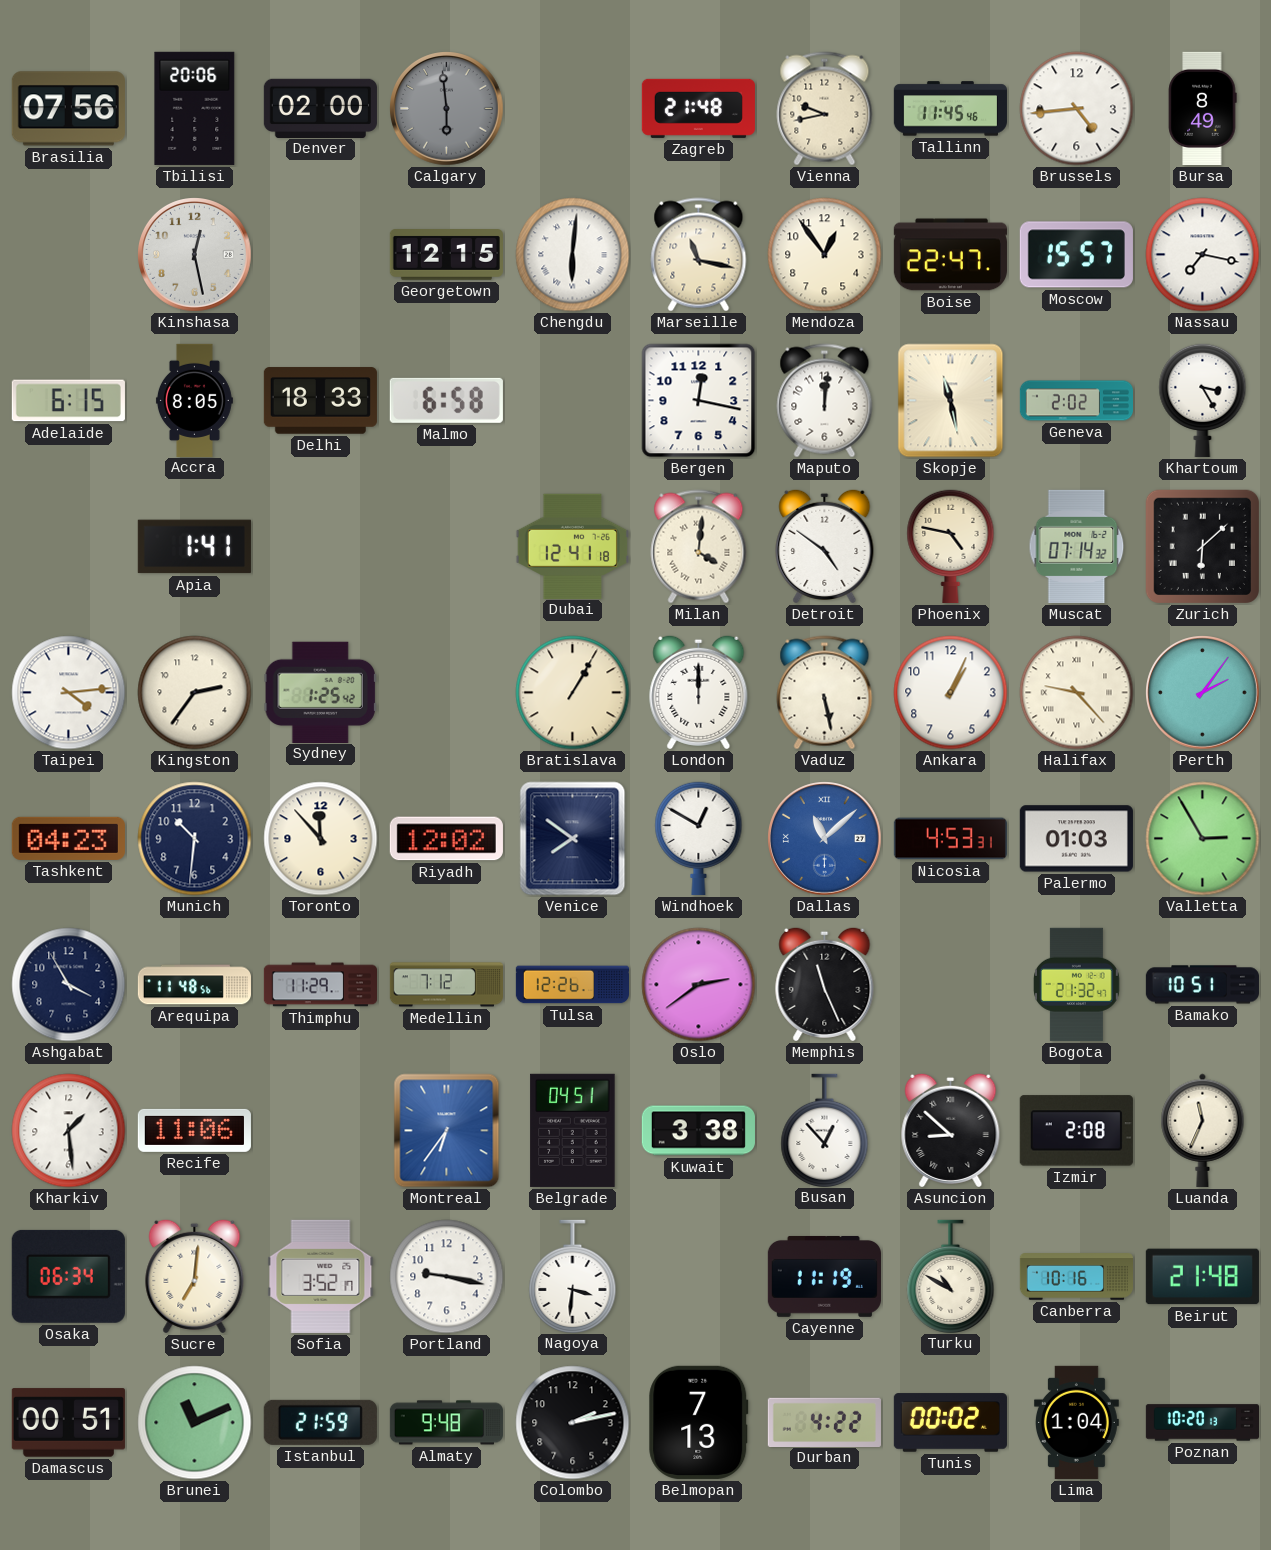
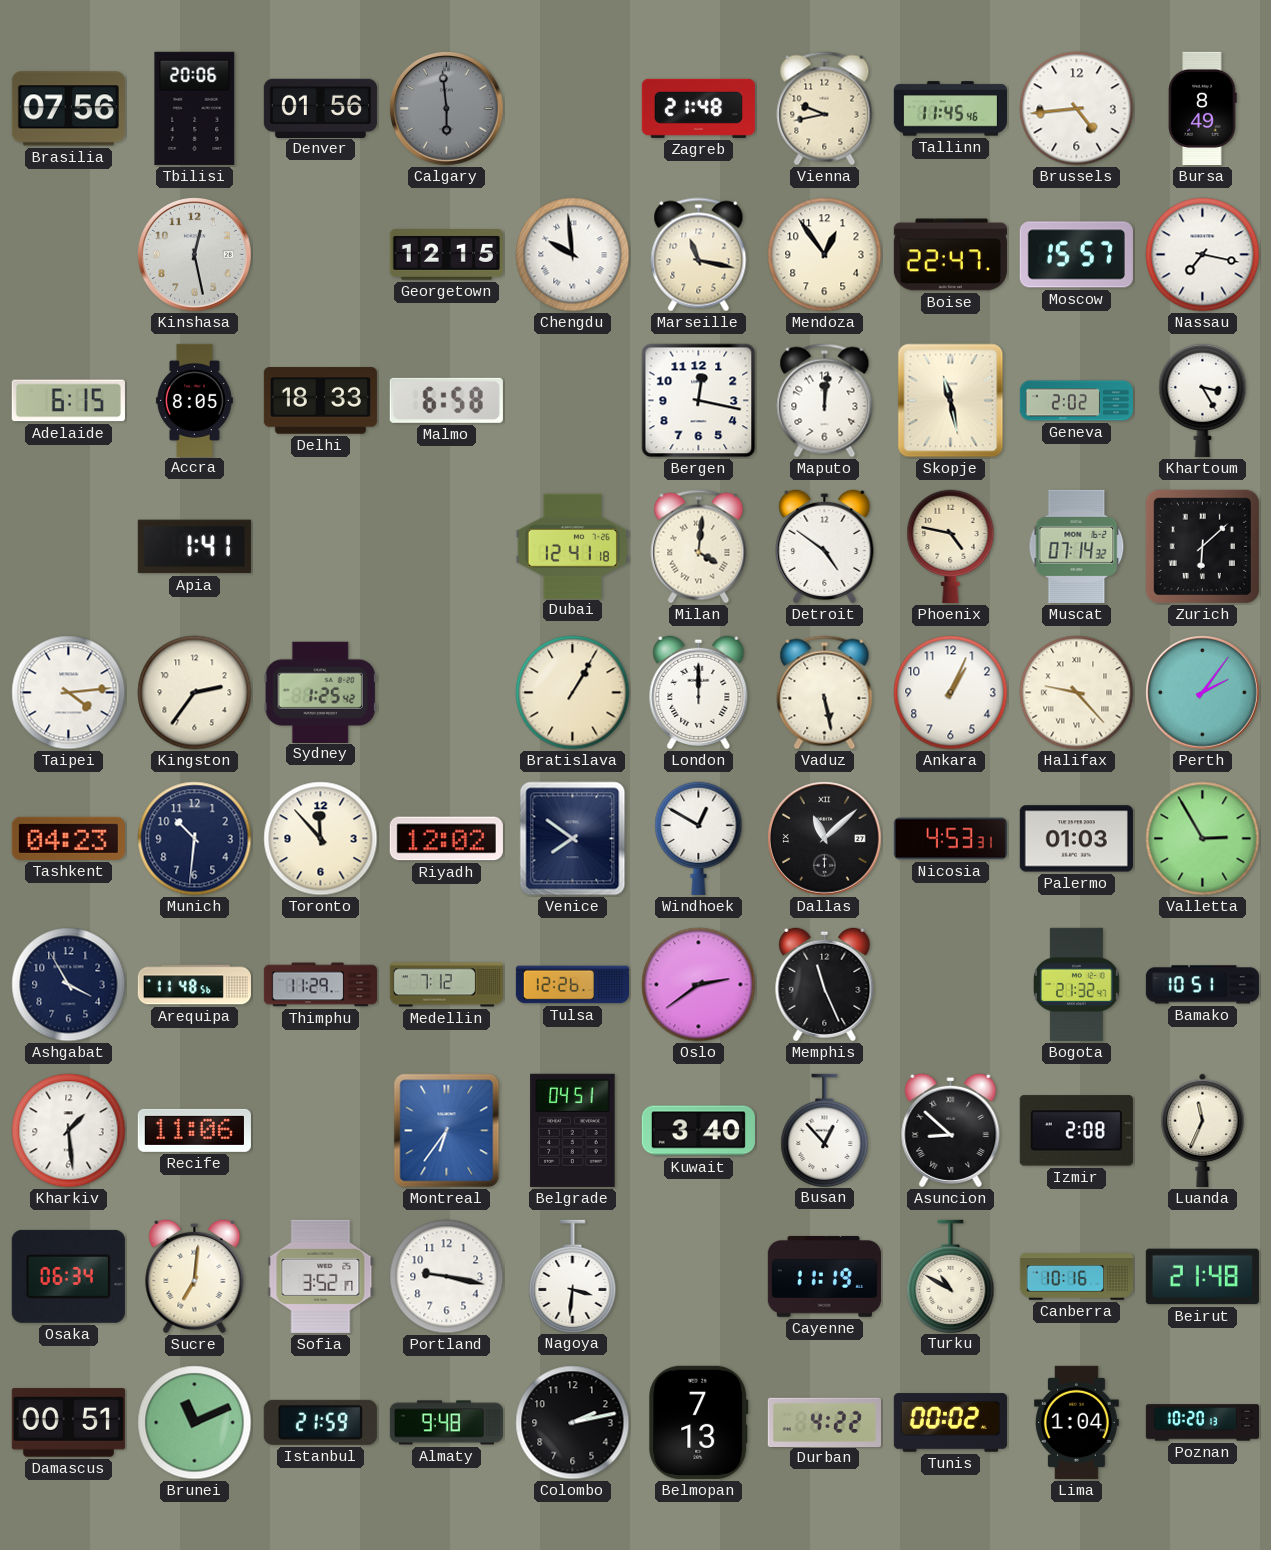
Denver: 02:00 -> 01:56
Chengdu: 6:01 -> 9:59
Dallas dial: blue -> black
Kuwait: 3:38 -> 3:40
